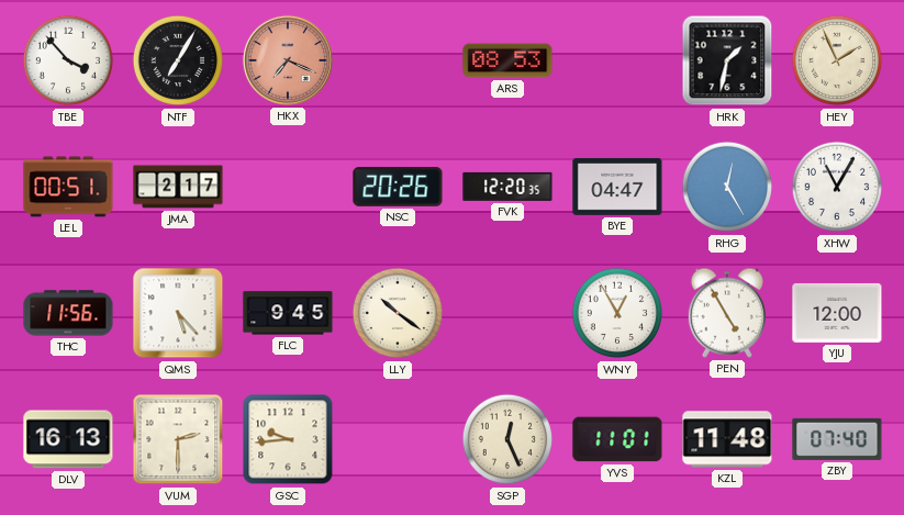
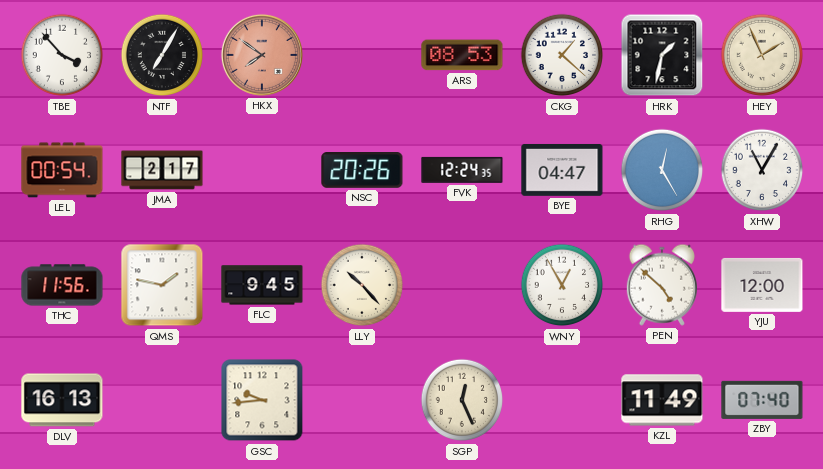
HKX: 7:19 -> 7:51
CKG: none -> 1:22
LEL: 00:51 -> 00:54
FVK: 12:20 -> 12:24
QMS: 5:23 -> 1:47
LLY: 10:21 -> 10:23
PEN: 4:55 -> 4:52
VUM: 2:30 -> none
YVS: 11:01 -> none
KZL: 11:48 -> 11:49
